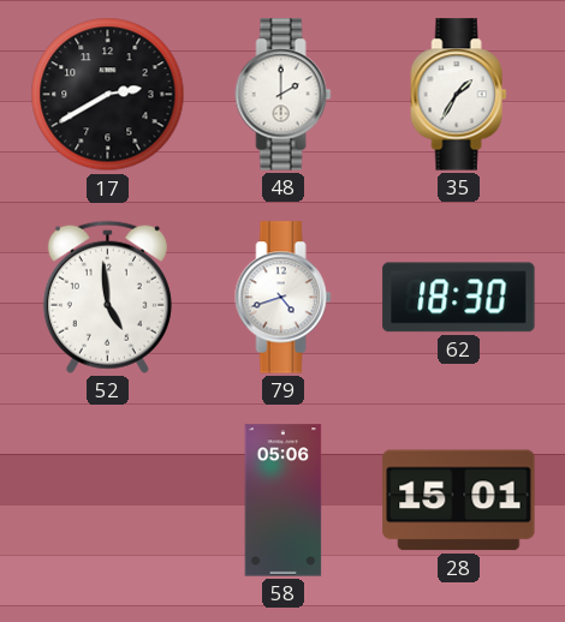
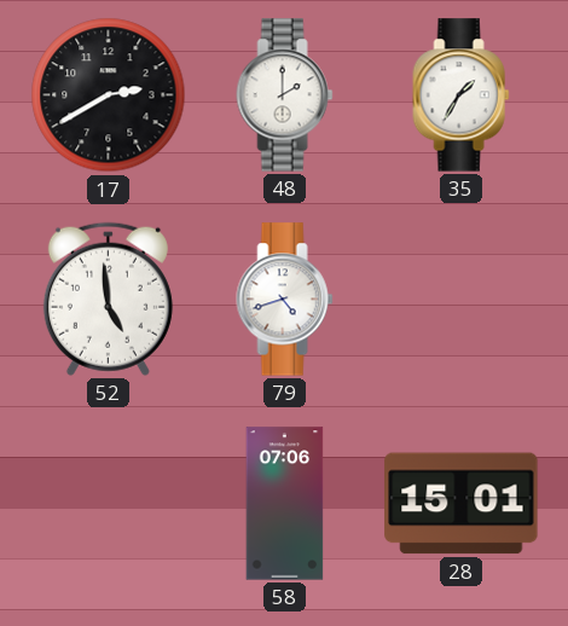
62: 18:30 -> none
58: 05:06 -> 07:06
